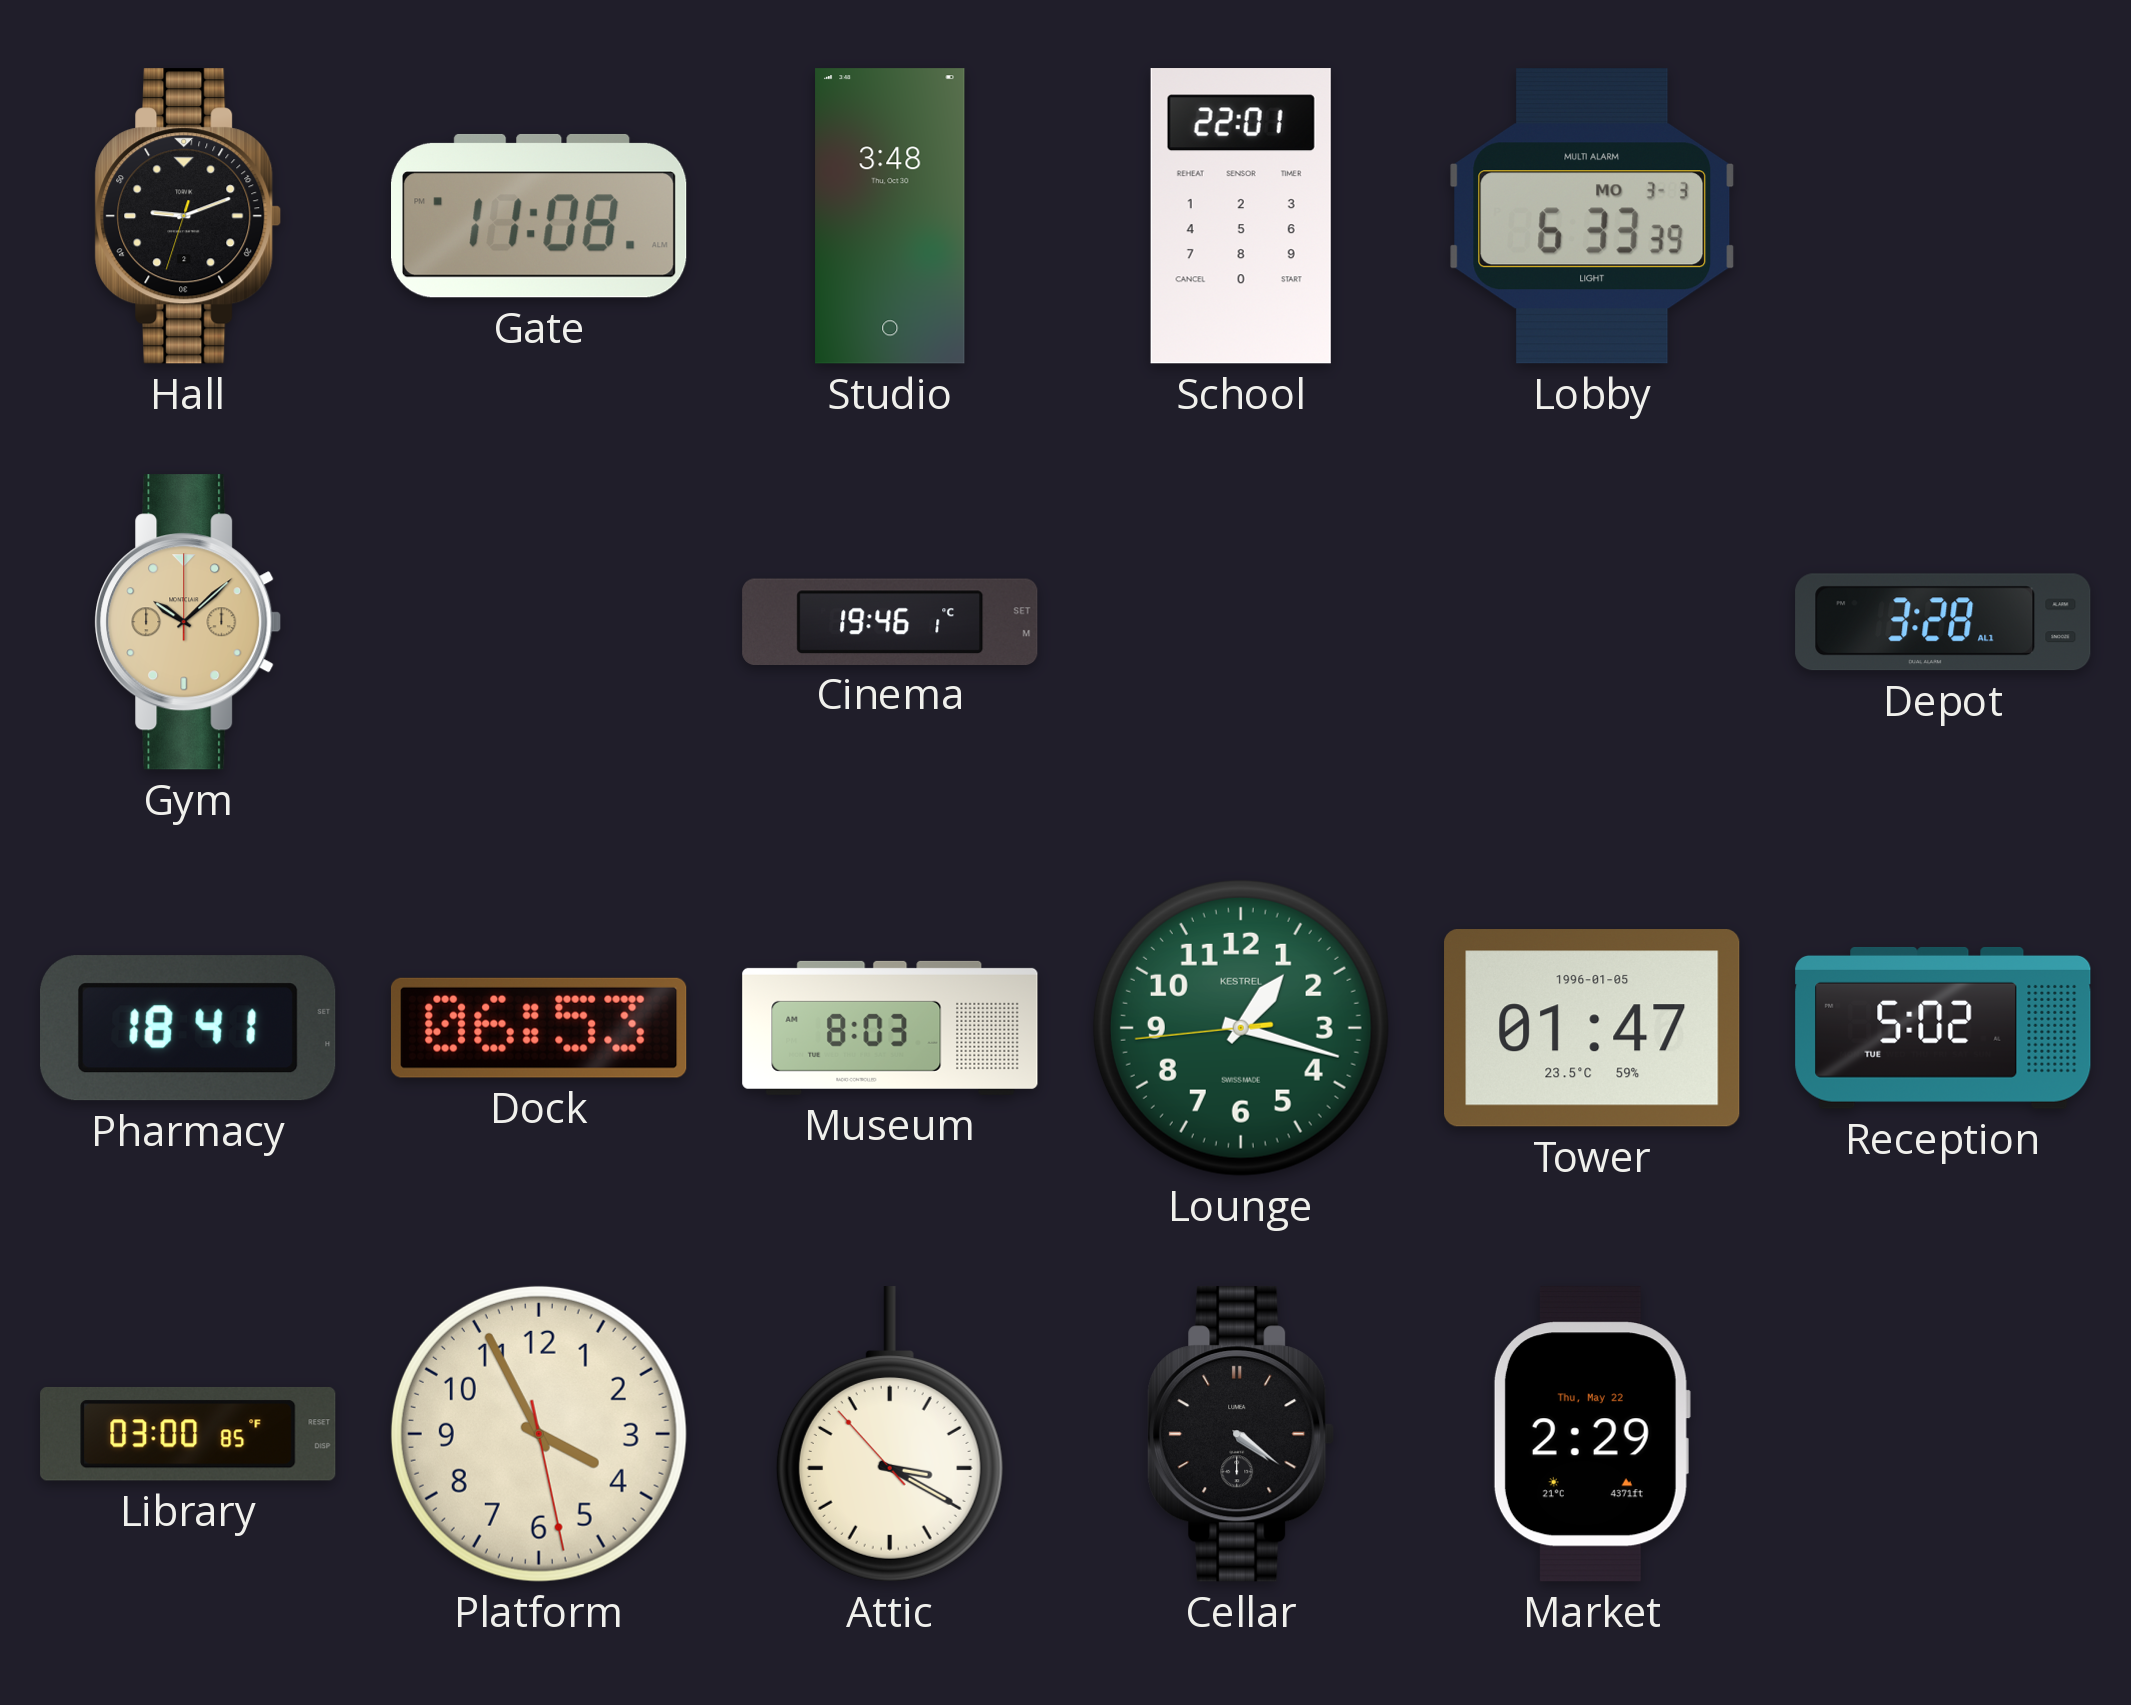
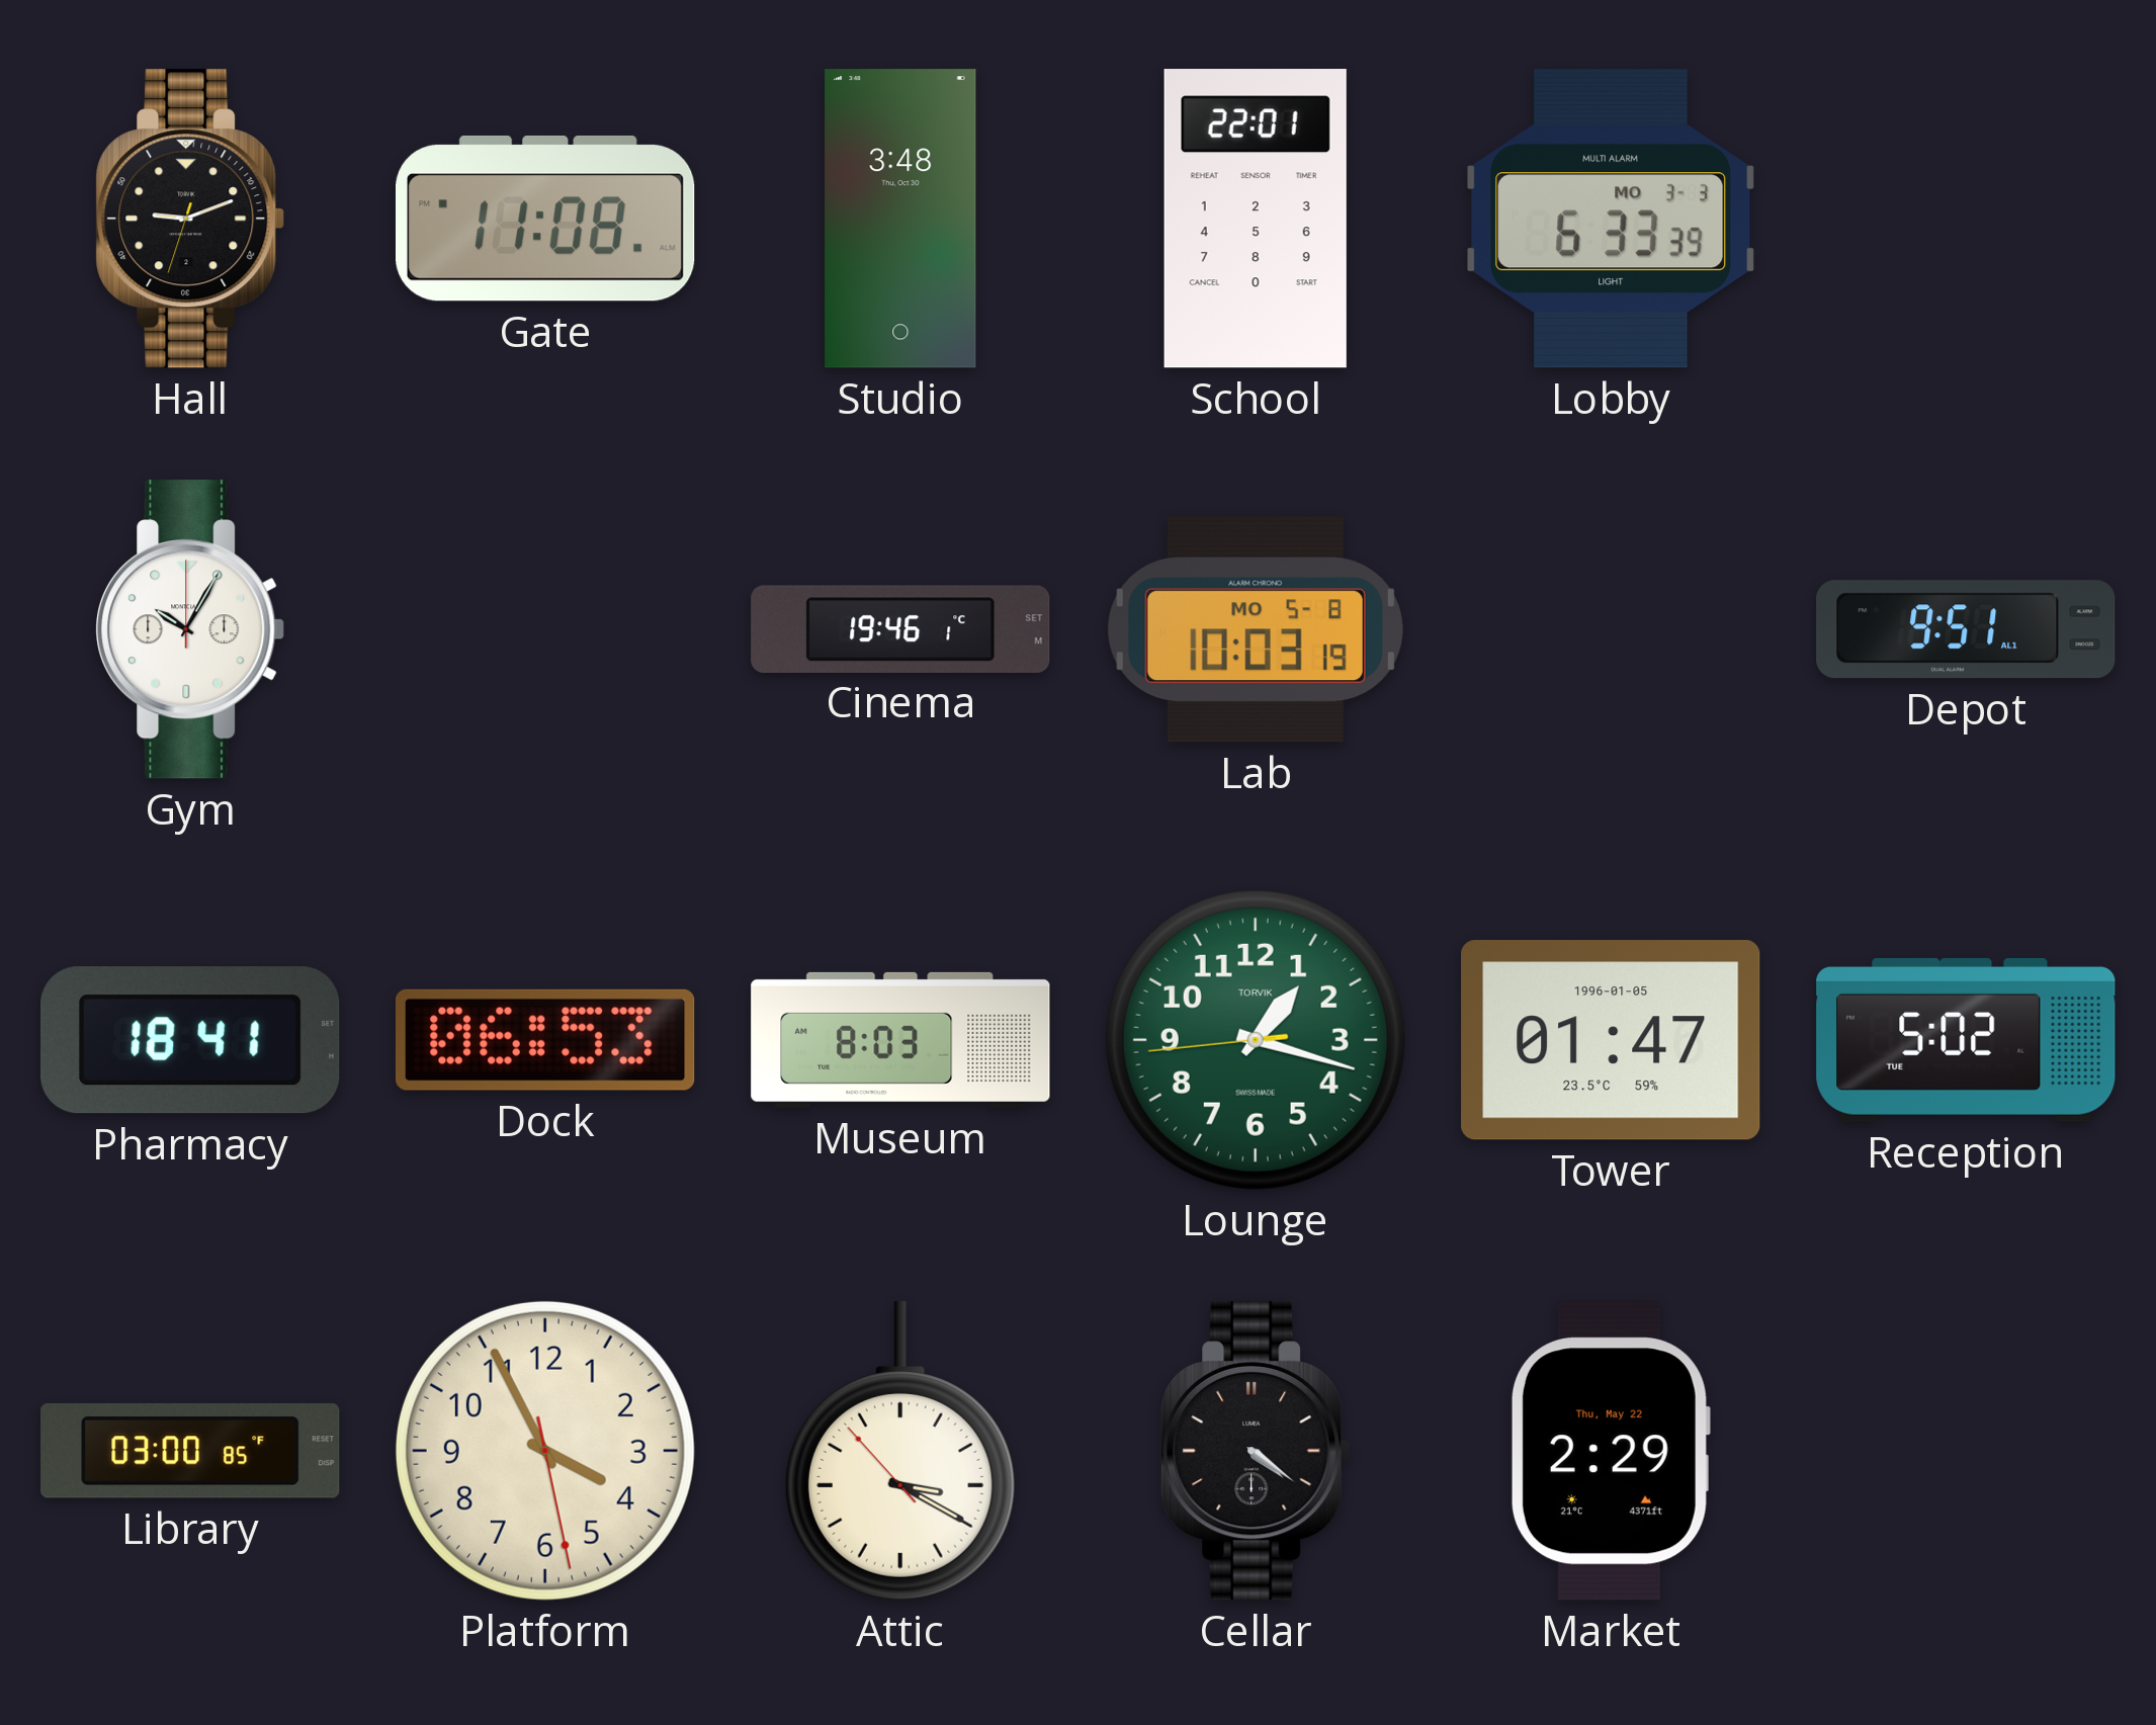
Gym: 10:08 -> 10:05
Gym dial: champagne -> white
Lab: none -> 10:03
Depot: 3:28 -> 9:51
Lounge brand: KESTREL -> TORVIK
